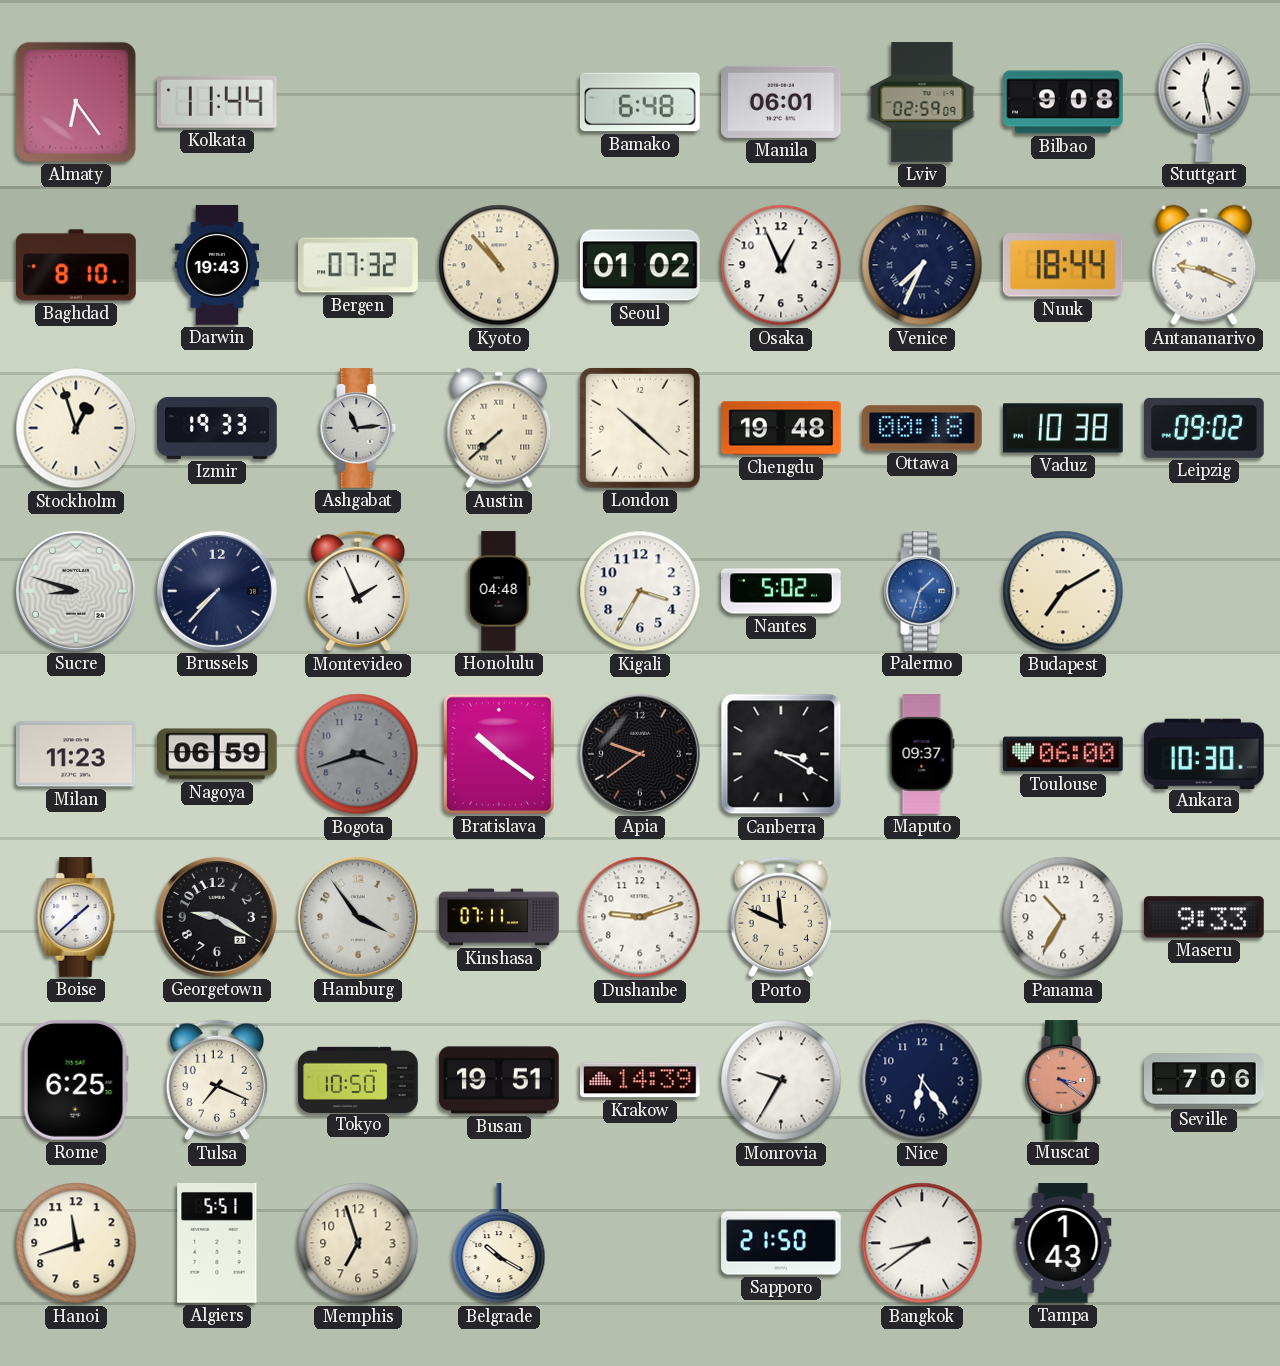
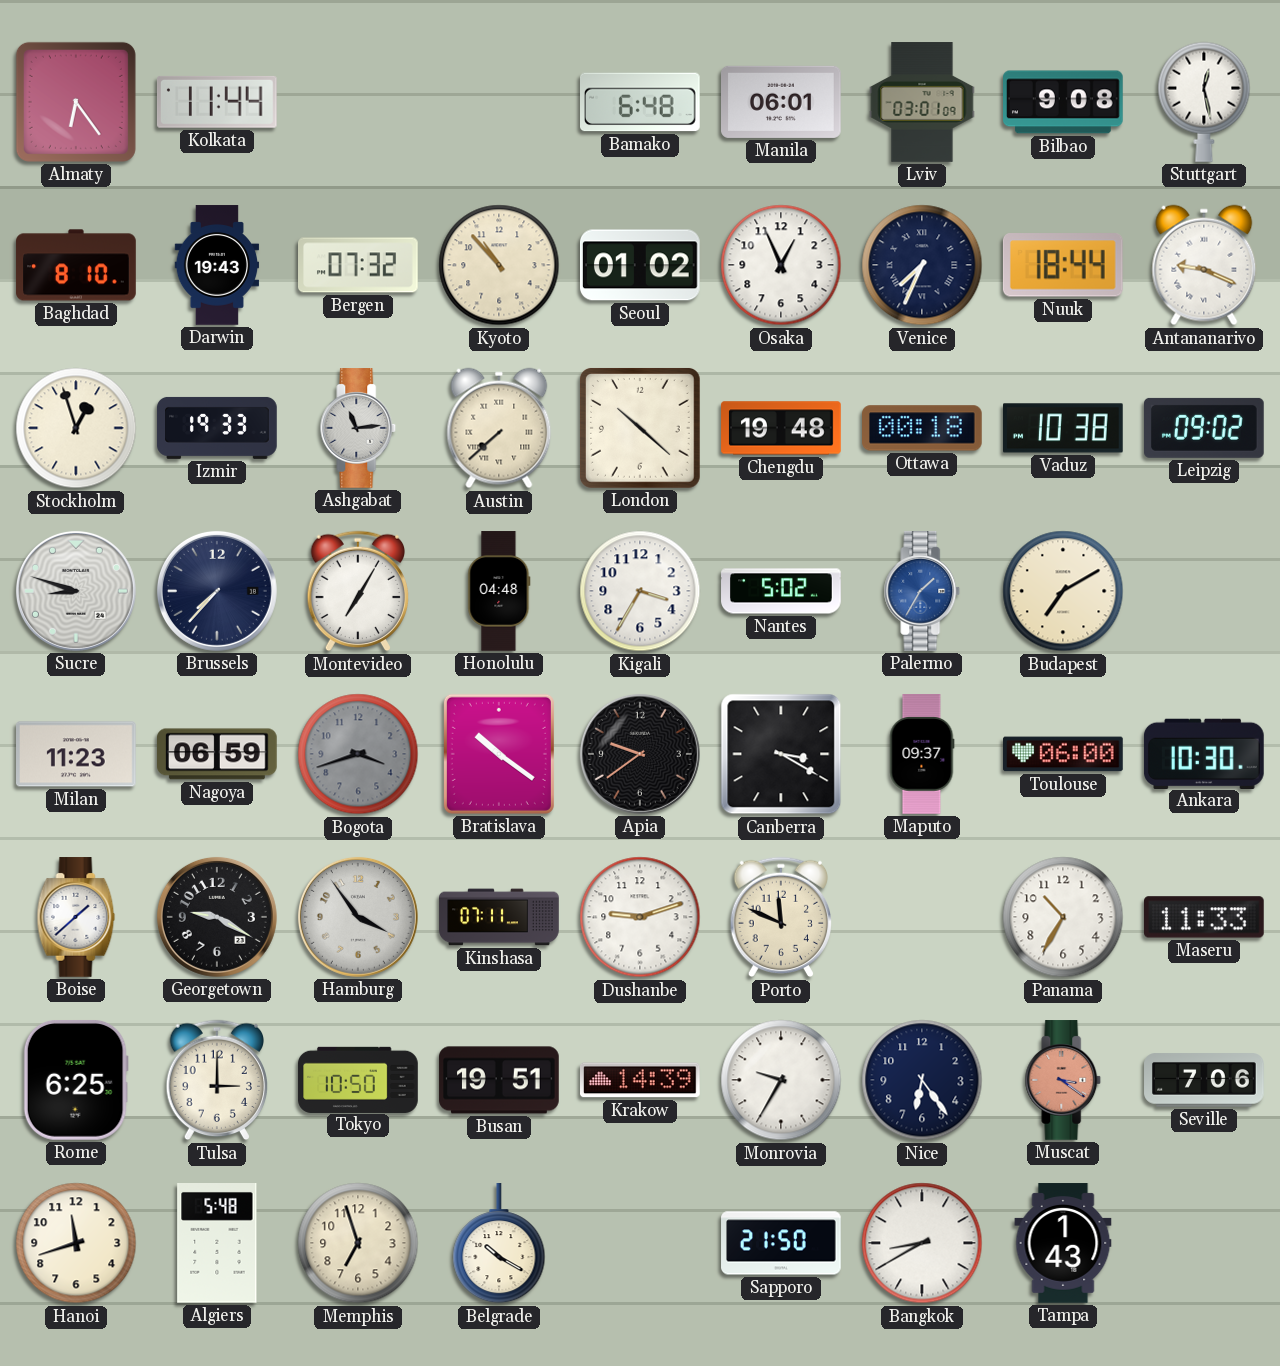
Lviv: 02:59 -> 03:01
Montevideo: 1:56 -> 7:05
Palermo: 1:33 -> 1:35
Maseru: 9:33 -> 11:33
Tulsa: 7:19 -> 3:00
Algiers: 5:51 -> 5:48
Bangkok: 8:39 -> 8:40
